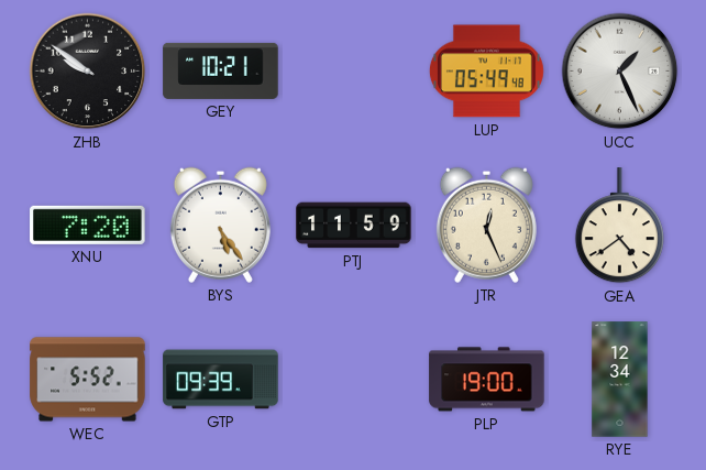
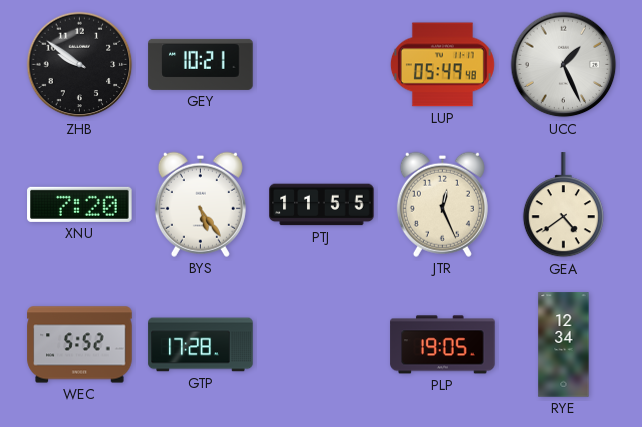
PTJ: 11:59 -> 11:55
GTP: 09:39 -> 17:28
PLP: 19:00 -> 19:05
